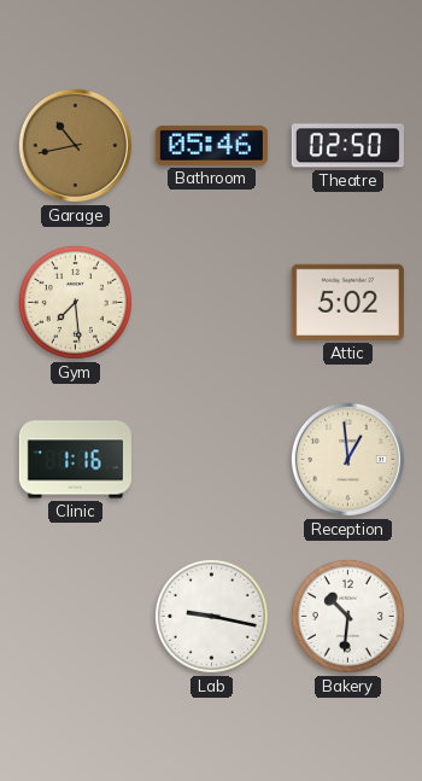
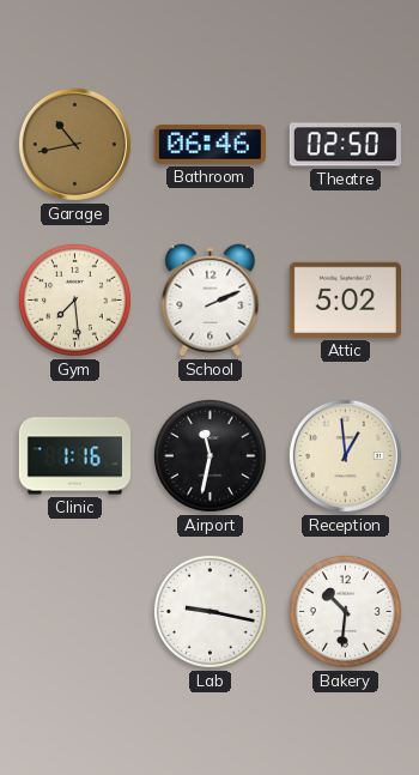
Bathroom: 05:46 -> 06:46
School: none -> 2:11
Airport: none -> 11:32
